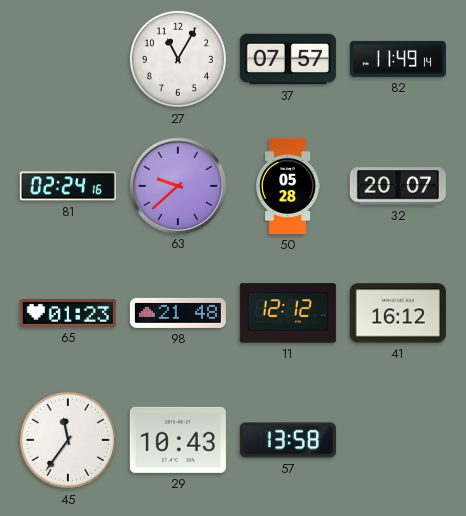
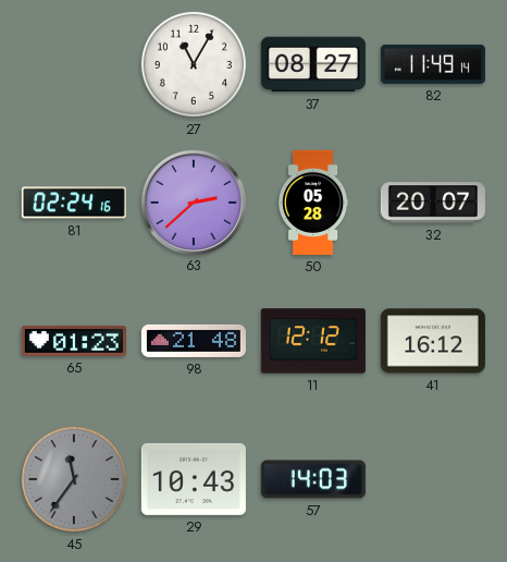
37: 07:57 -> 08:27
63: 9:38 -> 2:38
45 dial: white -> grey
57: 13:58 -> 14:03
